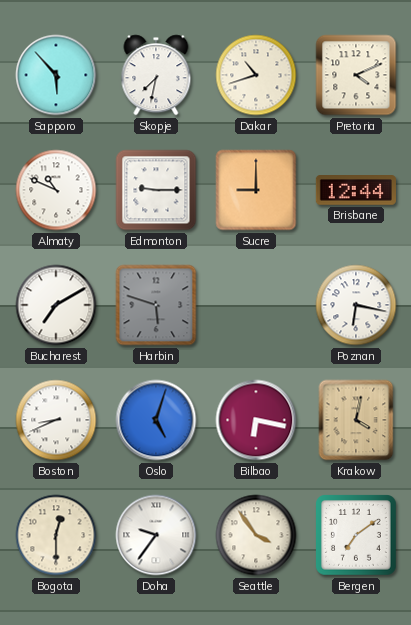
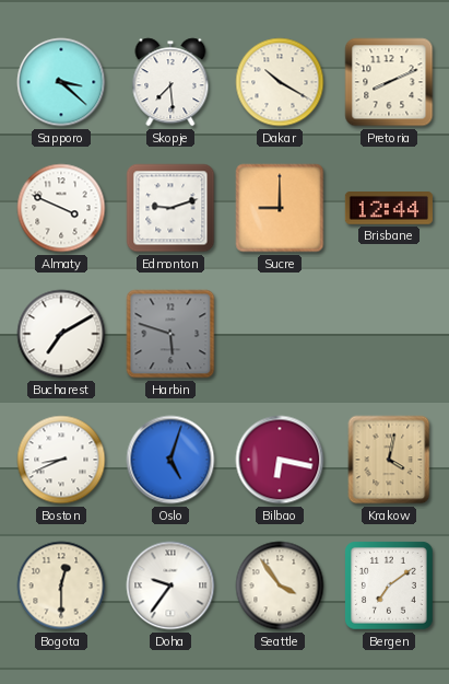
Sapporo: 5:53 -> 3:22
Skopje: 7:32 -> 7:29
Dakar: 10:42 -> 10:20
Pretoria: 4:11 -> 8:11
Almaty: 10:49 -> 3:49
Edmonton: 9:15 -> 9:12
Poznan: 6:17 -> none
